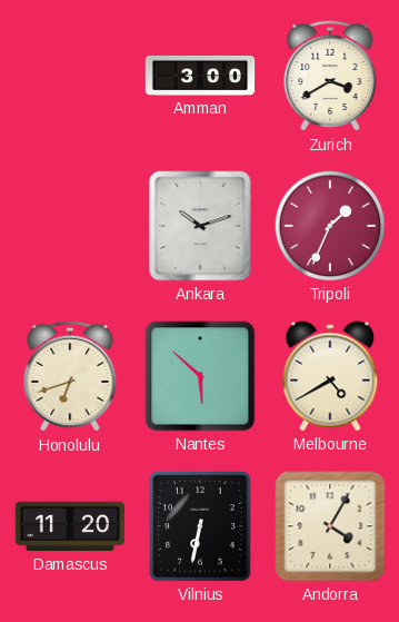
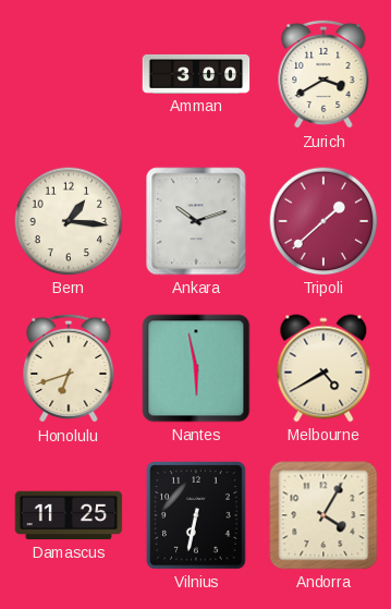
Bern: none -> 1:16
Tripoli: 1:34 -> 1:38
Nantes: 5:52 -> 5:58
Damascus: 11:20 -> 11:25
